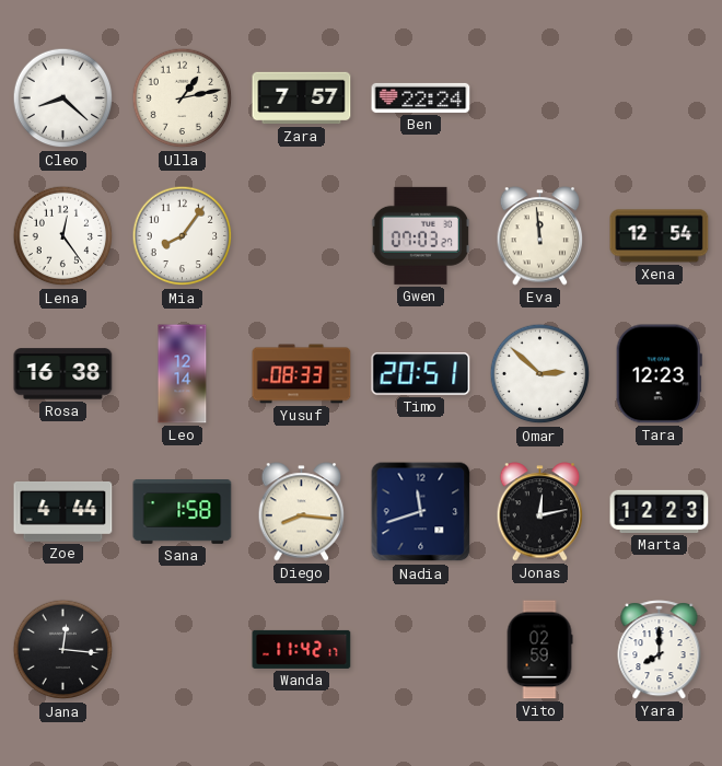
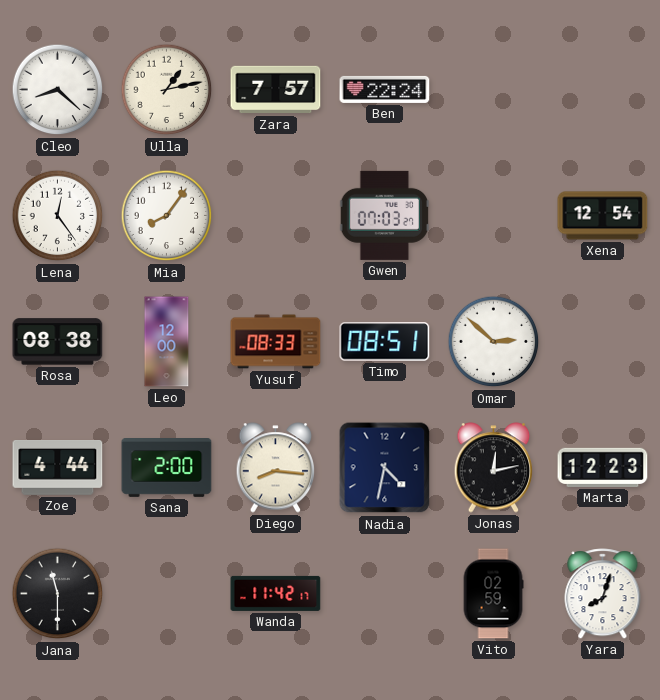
Eva: 11:59 -> none
Rosa: 16:38 -> 08:38
Leo: 12:14 -> 12:00
Timo: 20:51 -> 08:51
Tara: 12:23 -> none
Sana: 1:58 -> 2:00
Nadia: 11:42 -> 4:32
Jana: 12:16 -> 11:30
Yara: 8:00 -> 8:03
